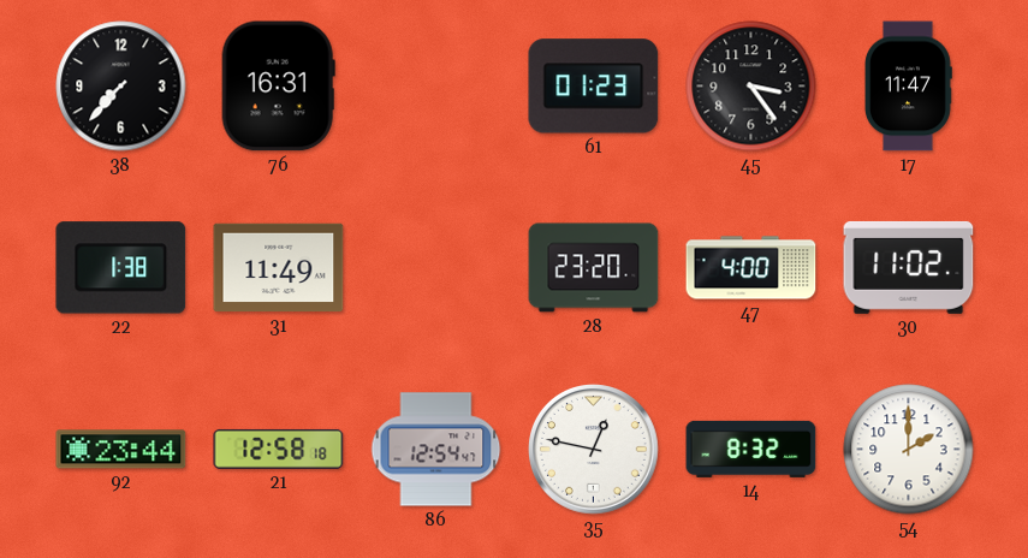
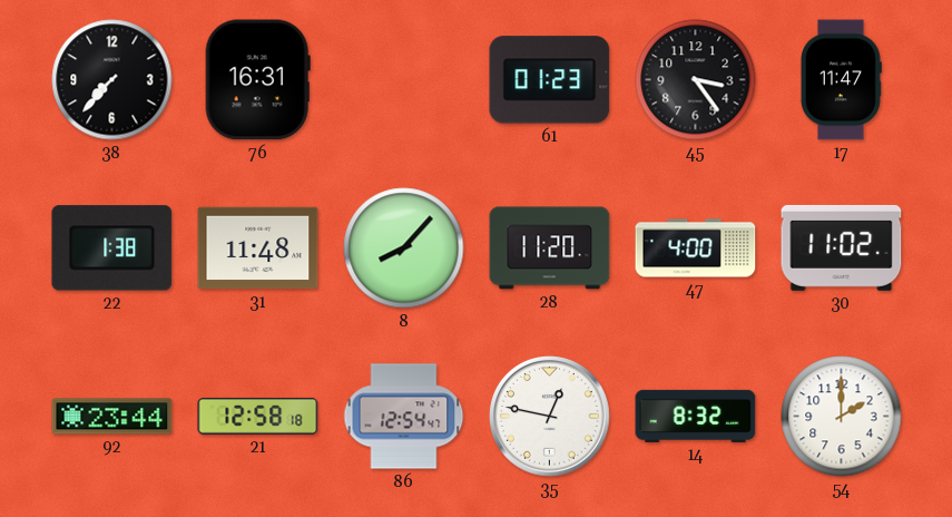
31: 11:49 -> 11:48
8: none -> 8:07
28: 23:20 -> 11:20
